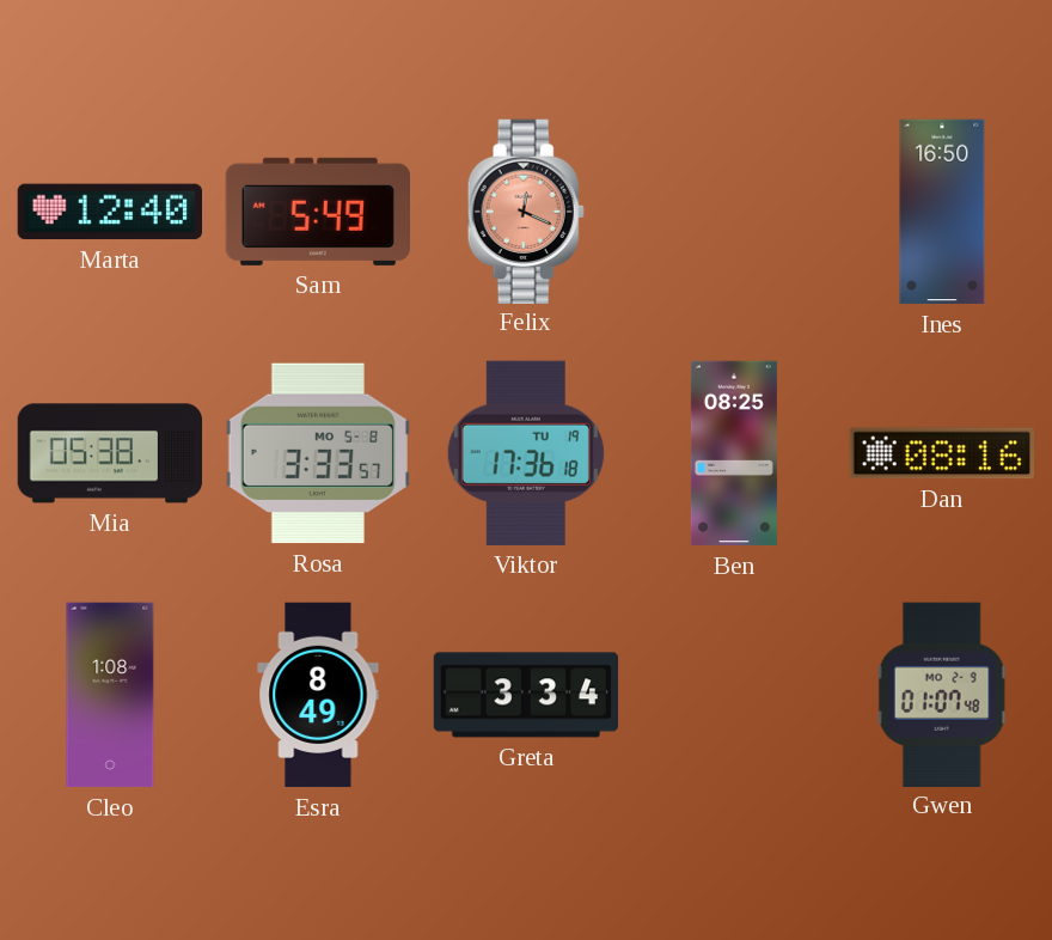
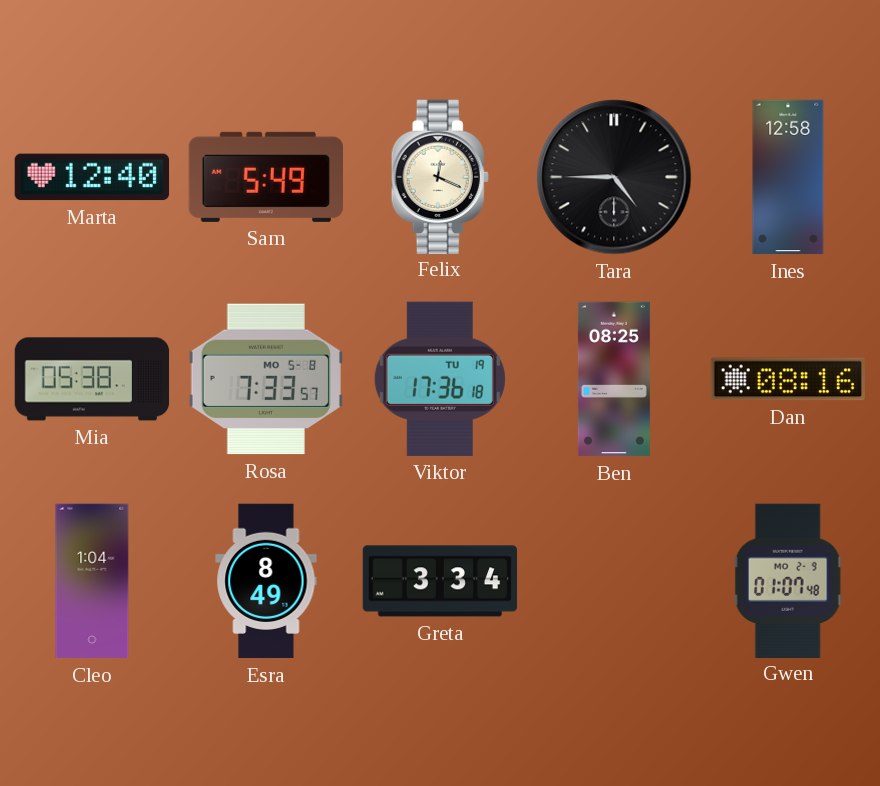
Felix dial: salmon -> cream
Tara: none -> 4:45
Ines: 16:50 -> 12:58
Rosa: 3:33 -> 7:33
Cleo: 1:08 -> 1:04
